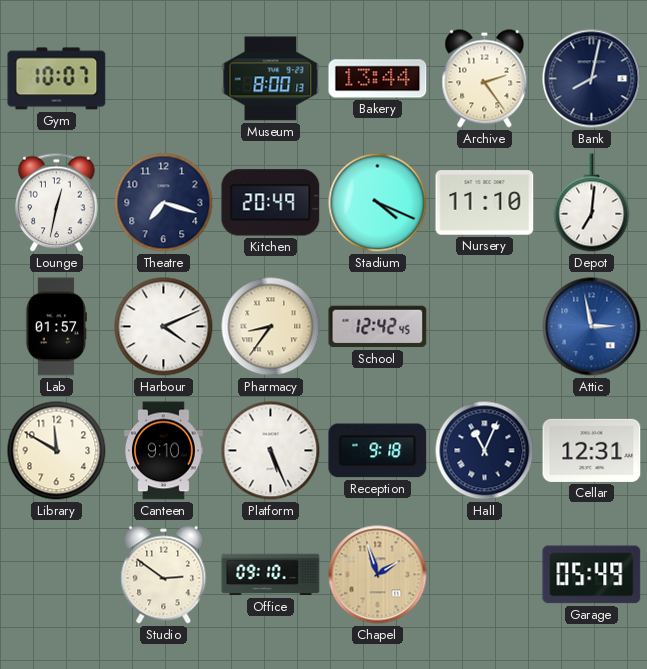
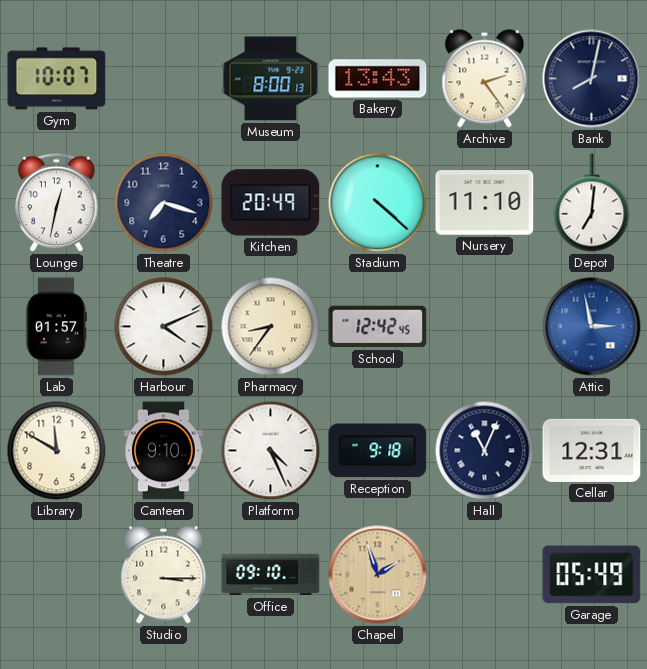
Bakery: 13:44 -> 13:43
Stadium: 4:19 -> 4:22
Platform: 5:26 -> 4:26
Studio: 2:51 -> 3:15
